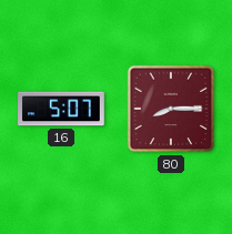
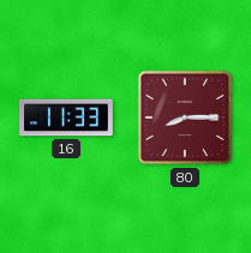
16: 5:07 -> 11:33
